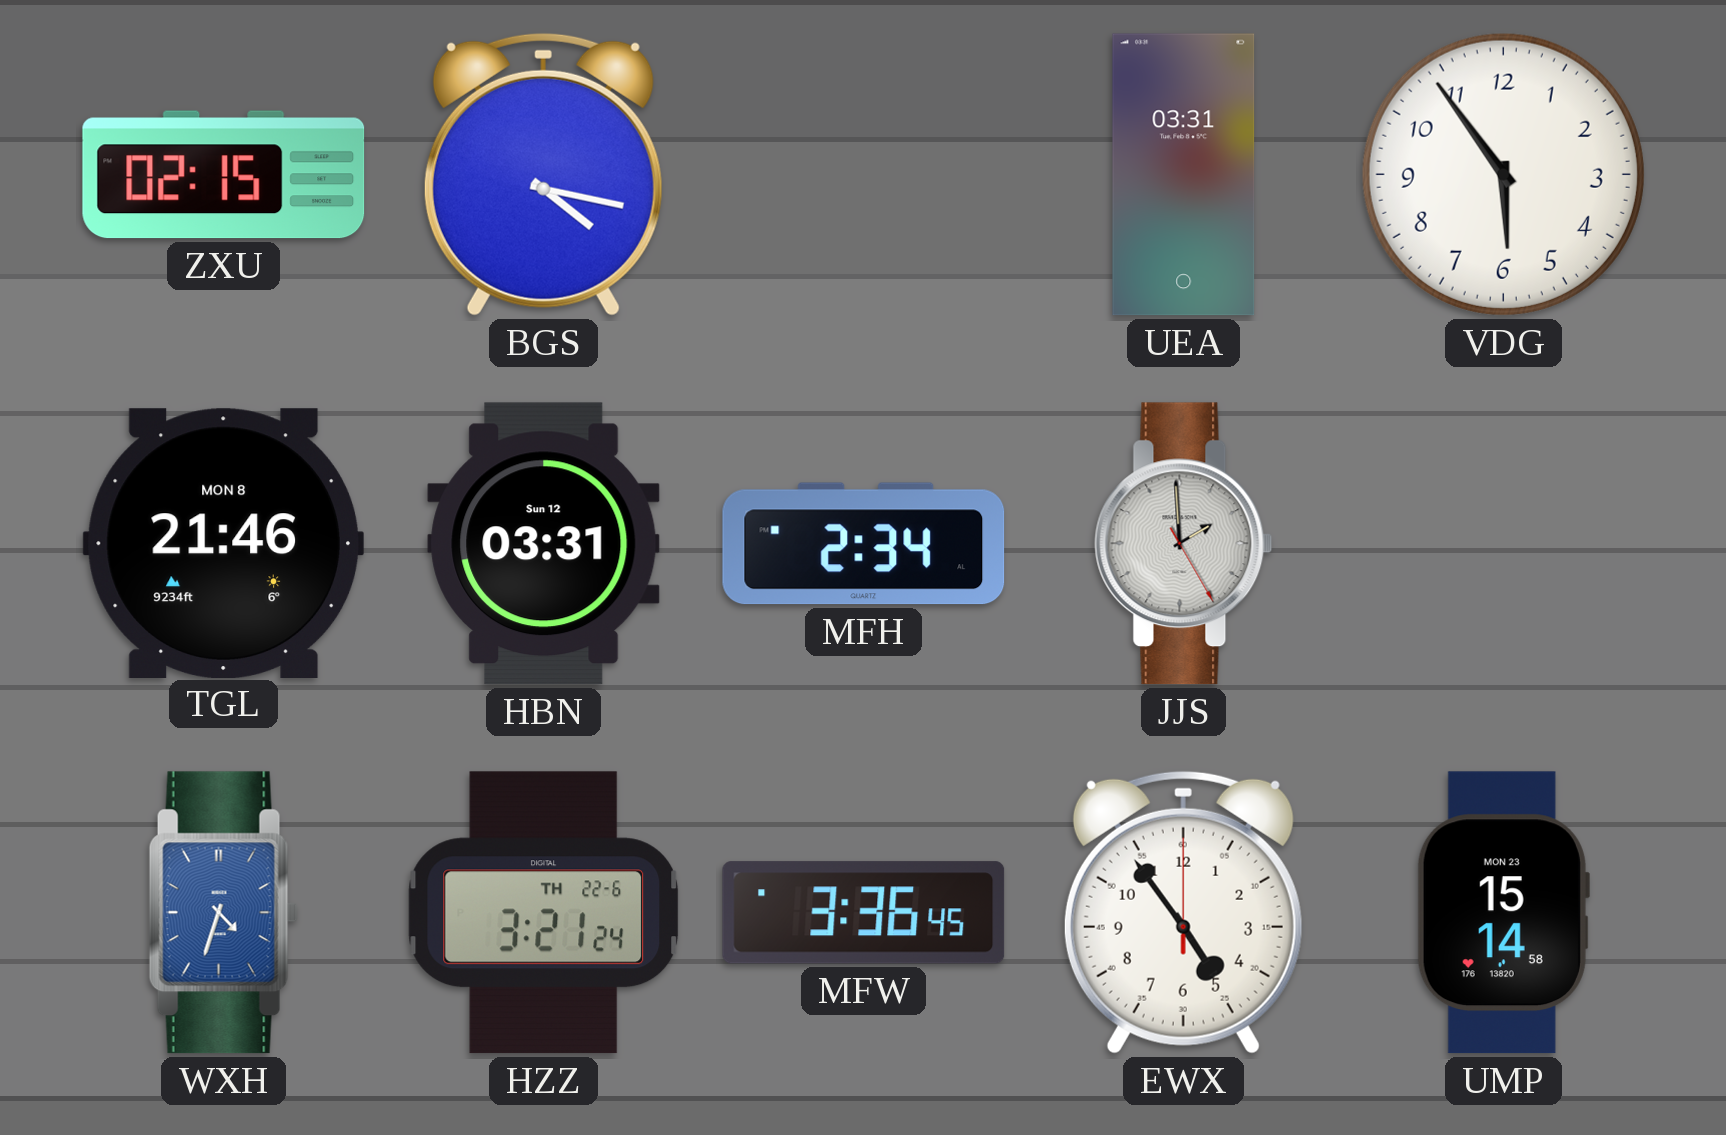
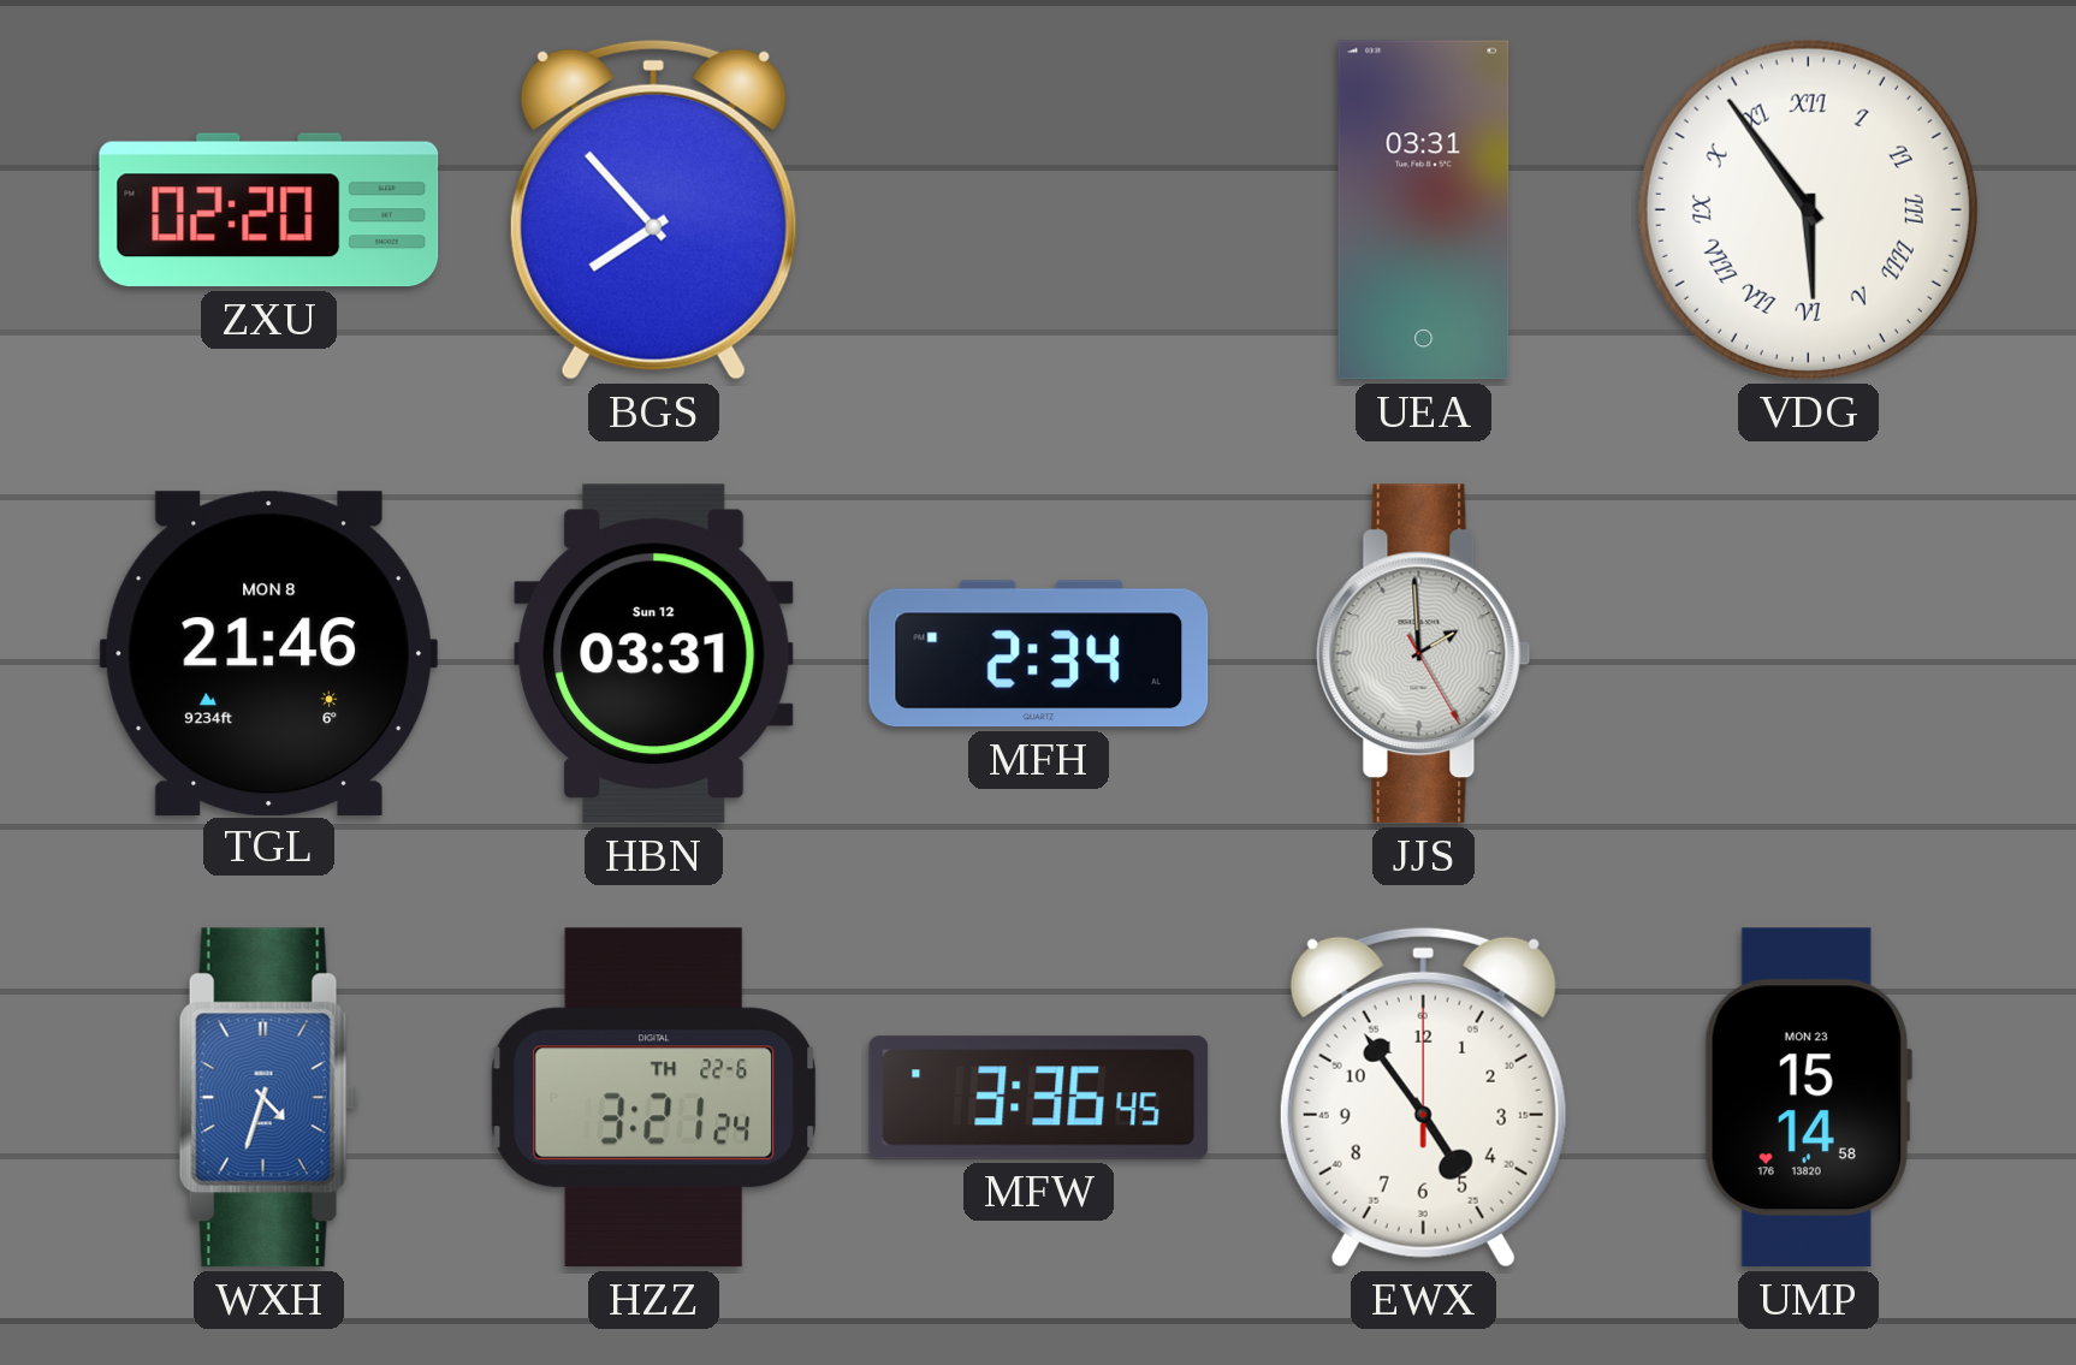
ZXU: 02:15 -> 02:20
BGS: 4:17 -> 7:53
VDG numerals: Arabic -> Roman
